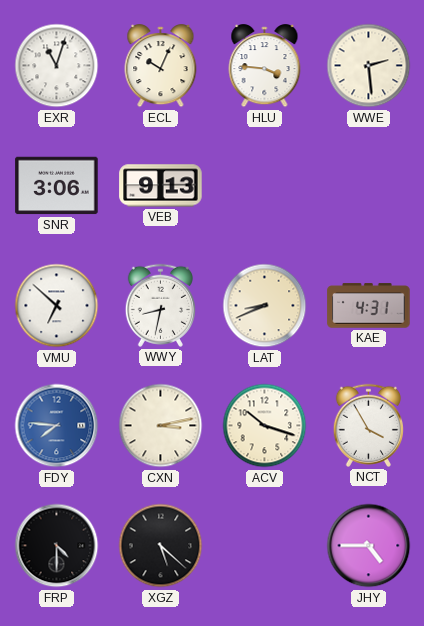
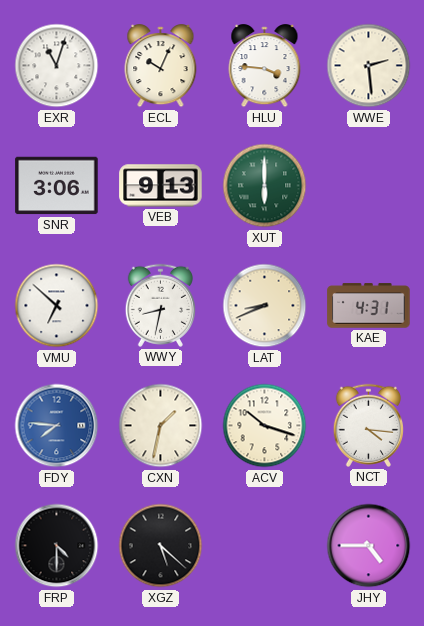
XUT: none -> 6:00
CXN: 3:13 -> 1:32
NCT: 3:55 -> 4:16
